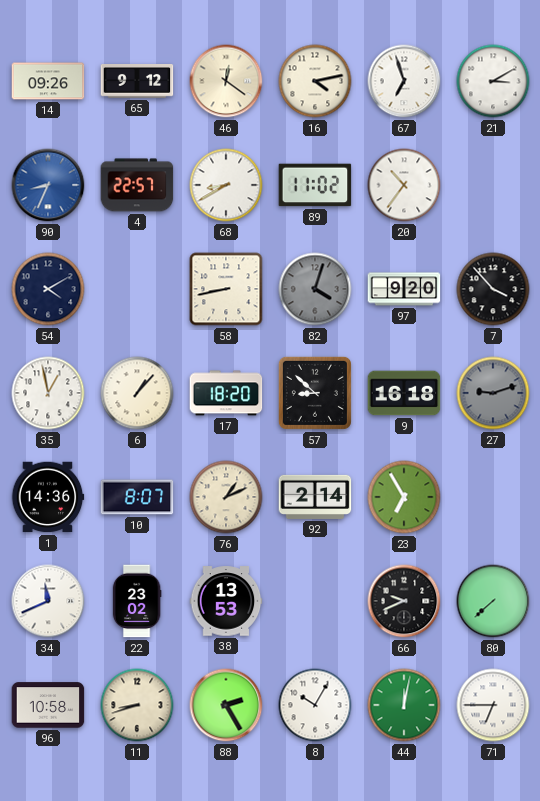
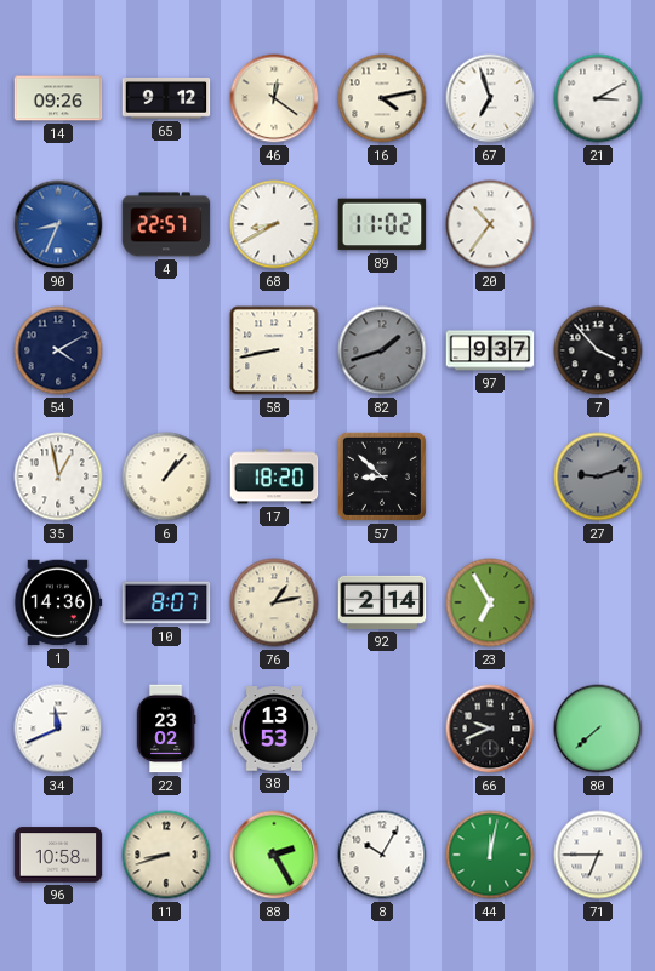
82: 4:03 -> 1:42
97: 9:20 -> 9:37
9: 16:18 -> none
76: 1:11 -> 1:13
